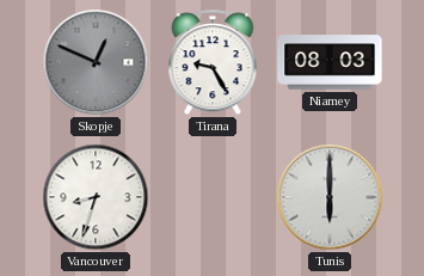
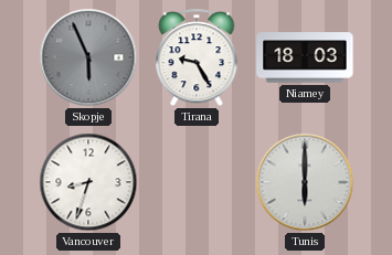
Skopje: 12:49 -> 5:56
Niamey: 08:03 -> 18:03
